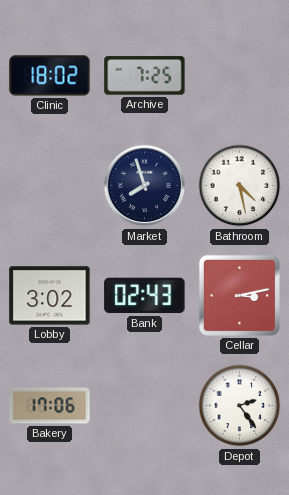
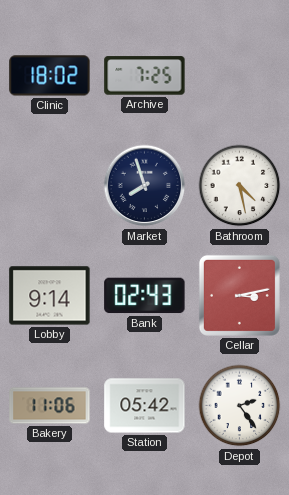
Lobby: 3:02 -> 9:14
Bakery: 17:06 -> 11:06
Station: none -> 05:42
